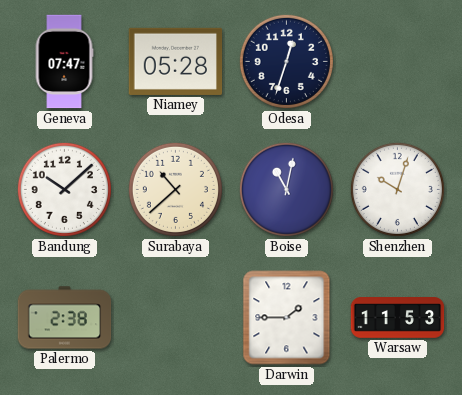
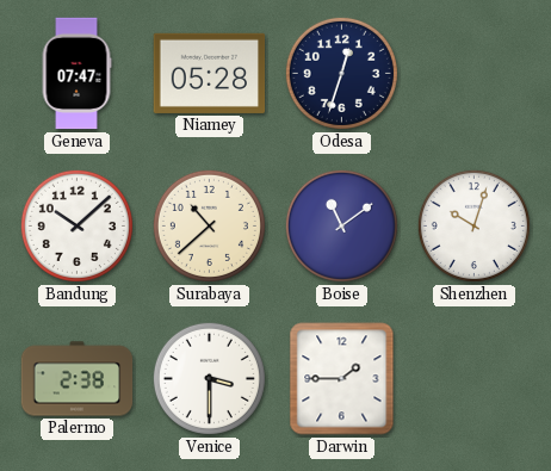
Boise: 11:02 -> 11:09
Venice: none -> 3:30
Warsaw: 11:53 -> none
